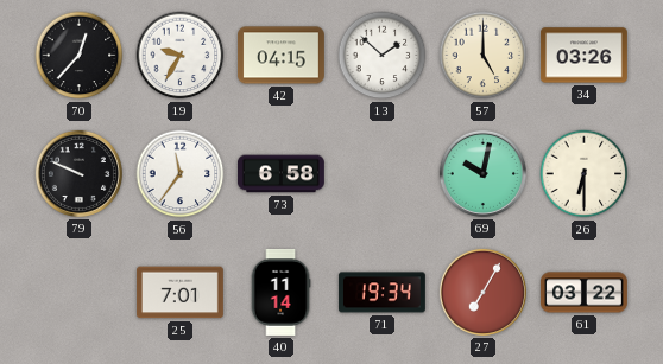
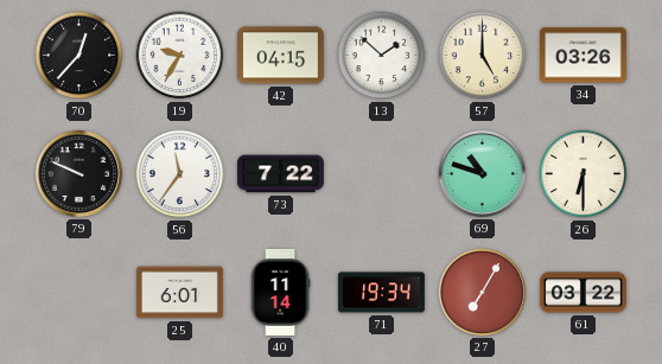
73: 6:58 -> 7:22
69: 10:02 -> 10:48
25: 7:01 -> 6:01
